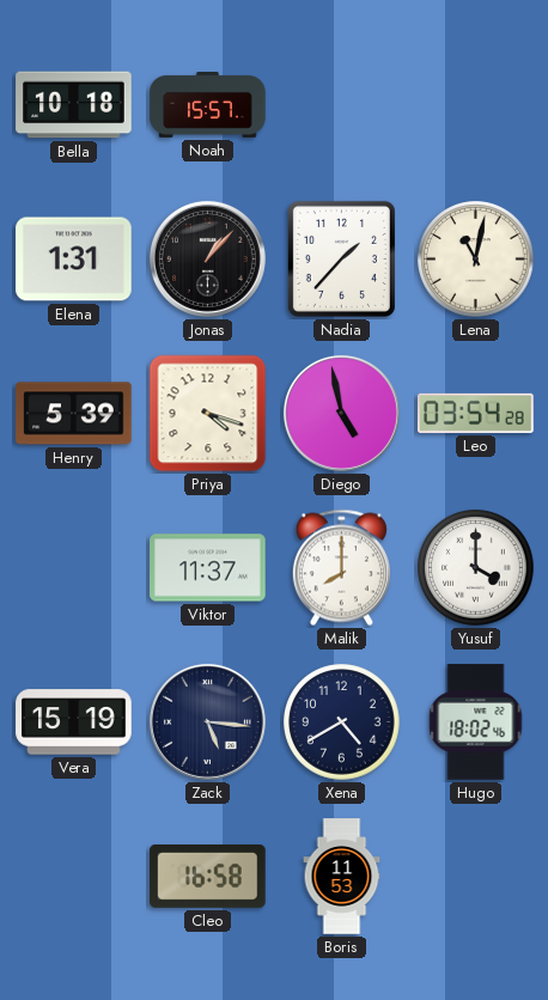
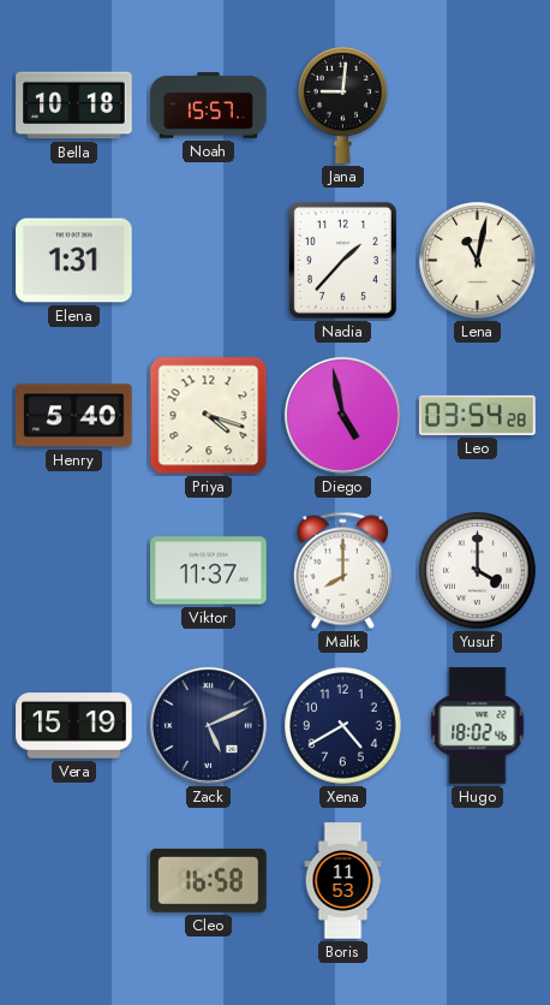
Jana: none -> 9:01
Jonas: 1:07 -> none
Henry: 5:39 -> 5:40
Zack: 5:16 -> 5:11
